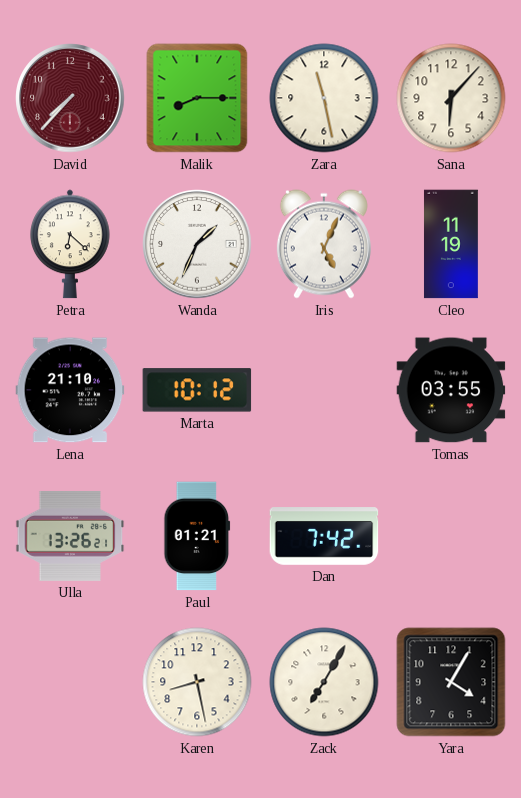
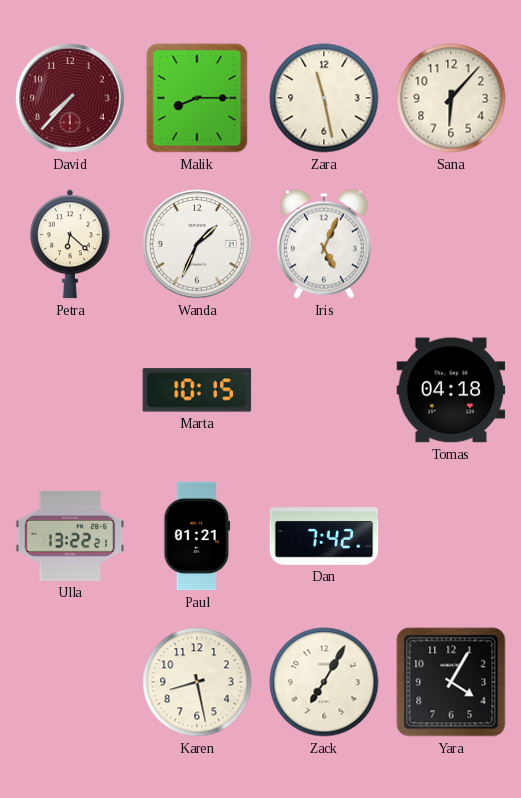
Cleo: 11:19 -> none
Lena: 21:10 -> none
Marta: 10:12 -> 10:15
Tomas: 03:55 -> 04:18
Ulla: 13:26 -> 13:22
